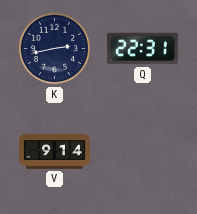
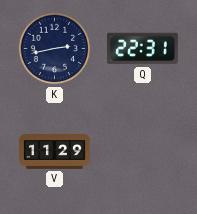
V: 9:14 -> 11:29
